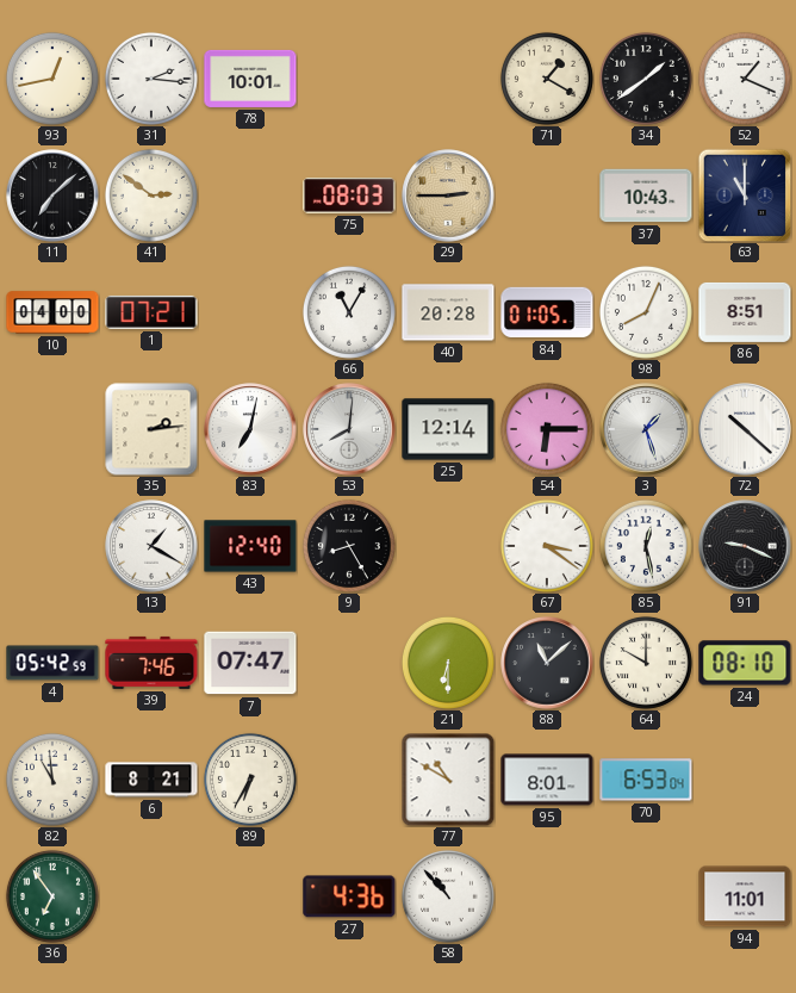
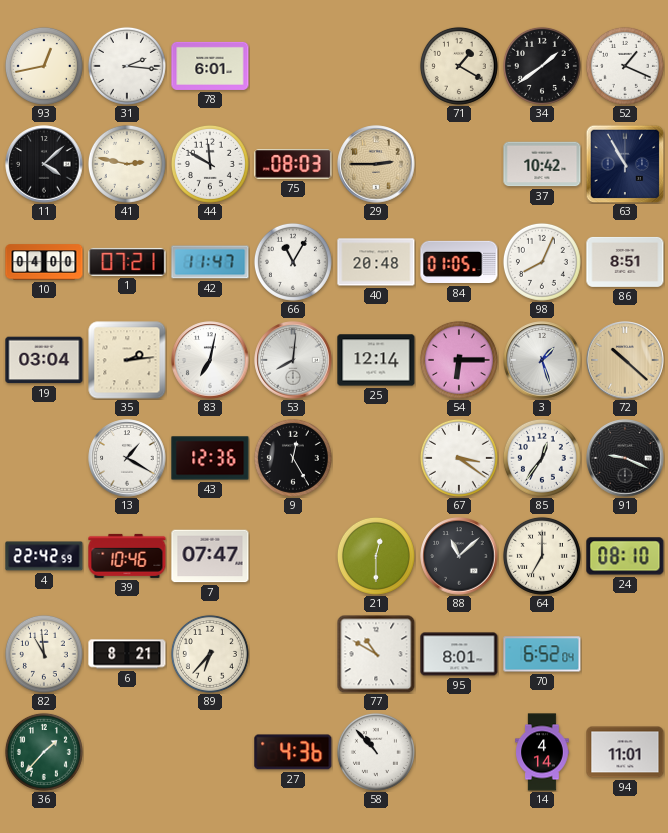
78: 10:01 -> 6:01
11: 7:08 -> 4:08
41: 2:51 -> 2:47
44: none -> 11:50
37: 10:43 -> 10:42
63: 11:00 -> 10:55
42: none -> 11:47
40: 20:28 -> 20:48
19: none -> 03:04
72 dial: white -> champagne
43: 12:40 -> 12:36
9: 8:25 -> 12:25
85: 12:28 -> 12:36
4: 05:42 -> 22:42
39: 7:46 -> 10:46
21: 6:30 -> 12:30
64: 10:00 -> 7:00
89: 6:35 -> 6:37
70: 6:53 -> 6:52
36: 6:54 -> 1:37
14: none -> 4:14
